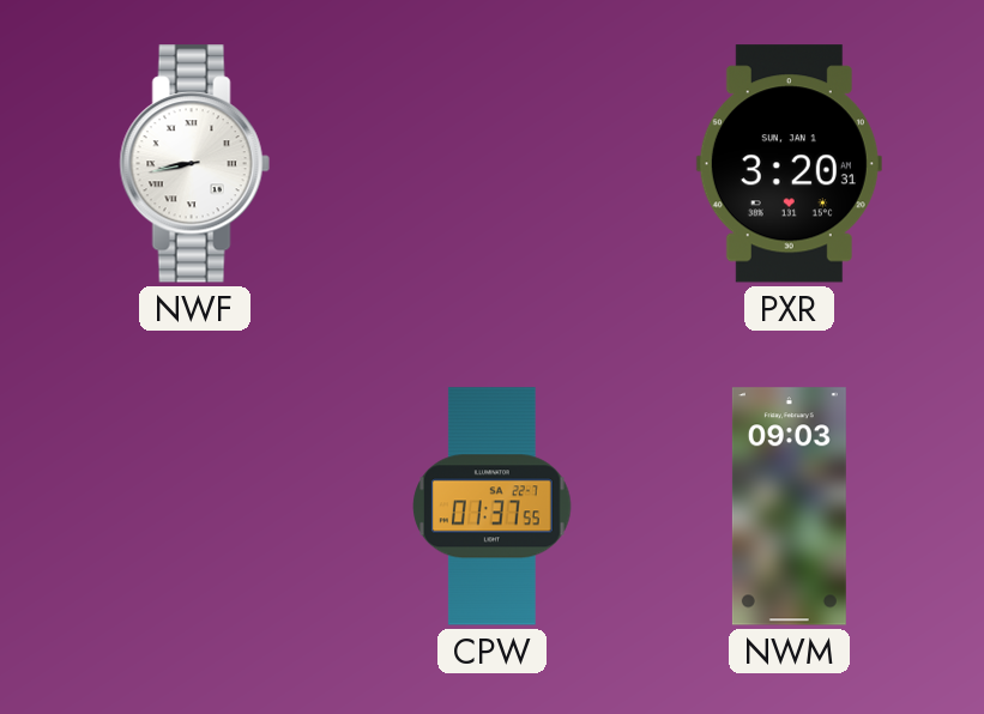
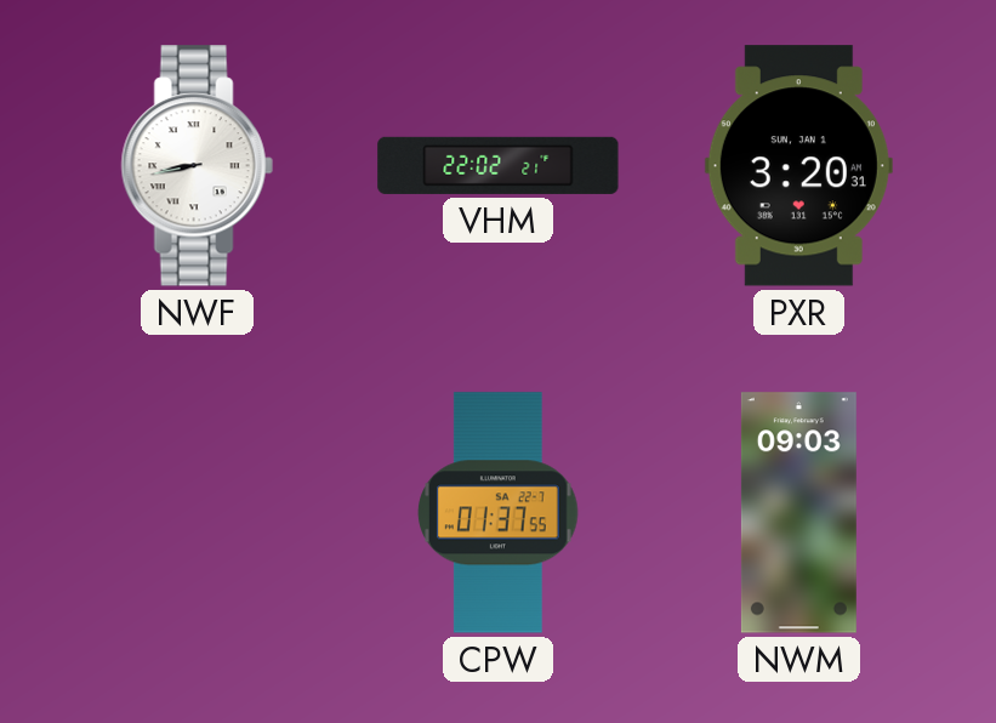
VHM: none -> 22:02
